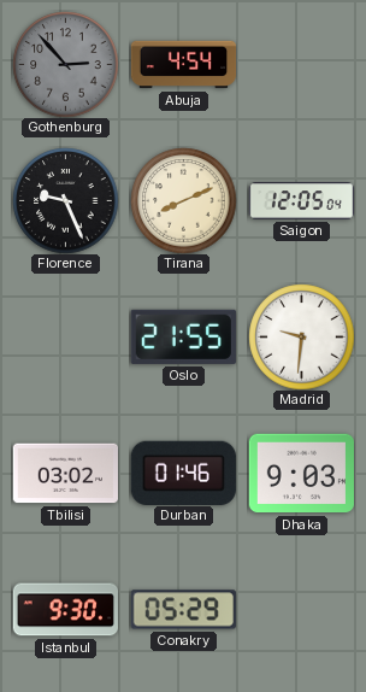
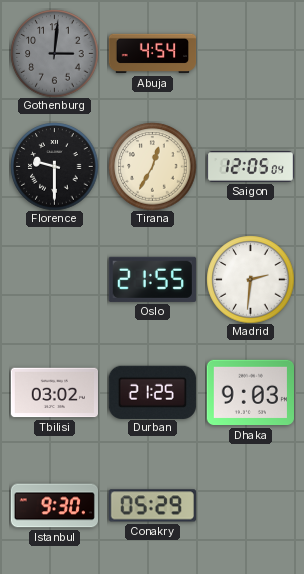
Gothenburg: 2:53 -> 3:01
Florence: 9:26 -> 9:30
Tirana: 8:11 -> 12:35
Madrid: 9:31 -> 2:31
Durban: 01:46 -> 21:25
